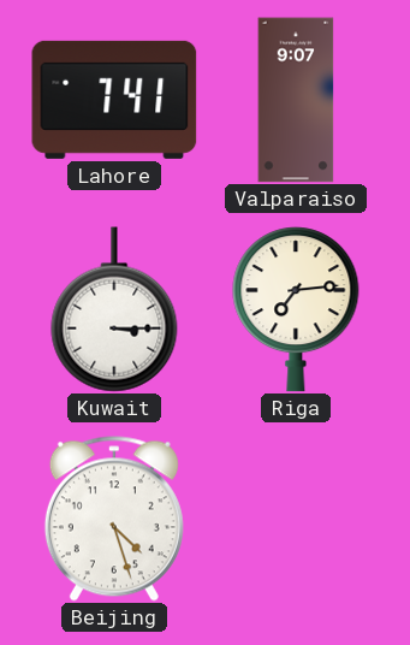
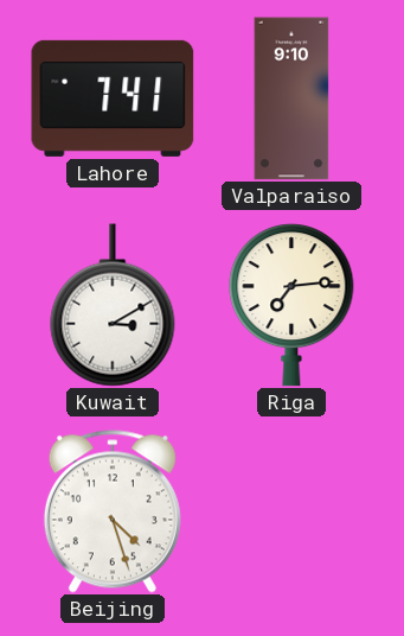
Valparaiso: 9:07 -> 9:10
Kuwait: 3:15 -> 3:10
